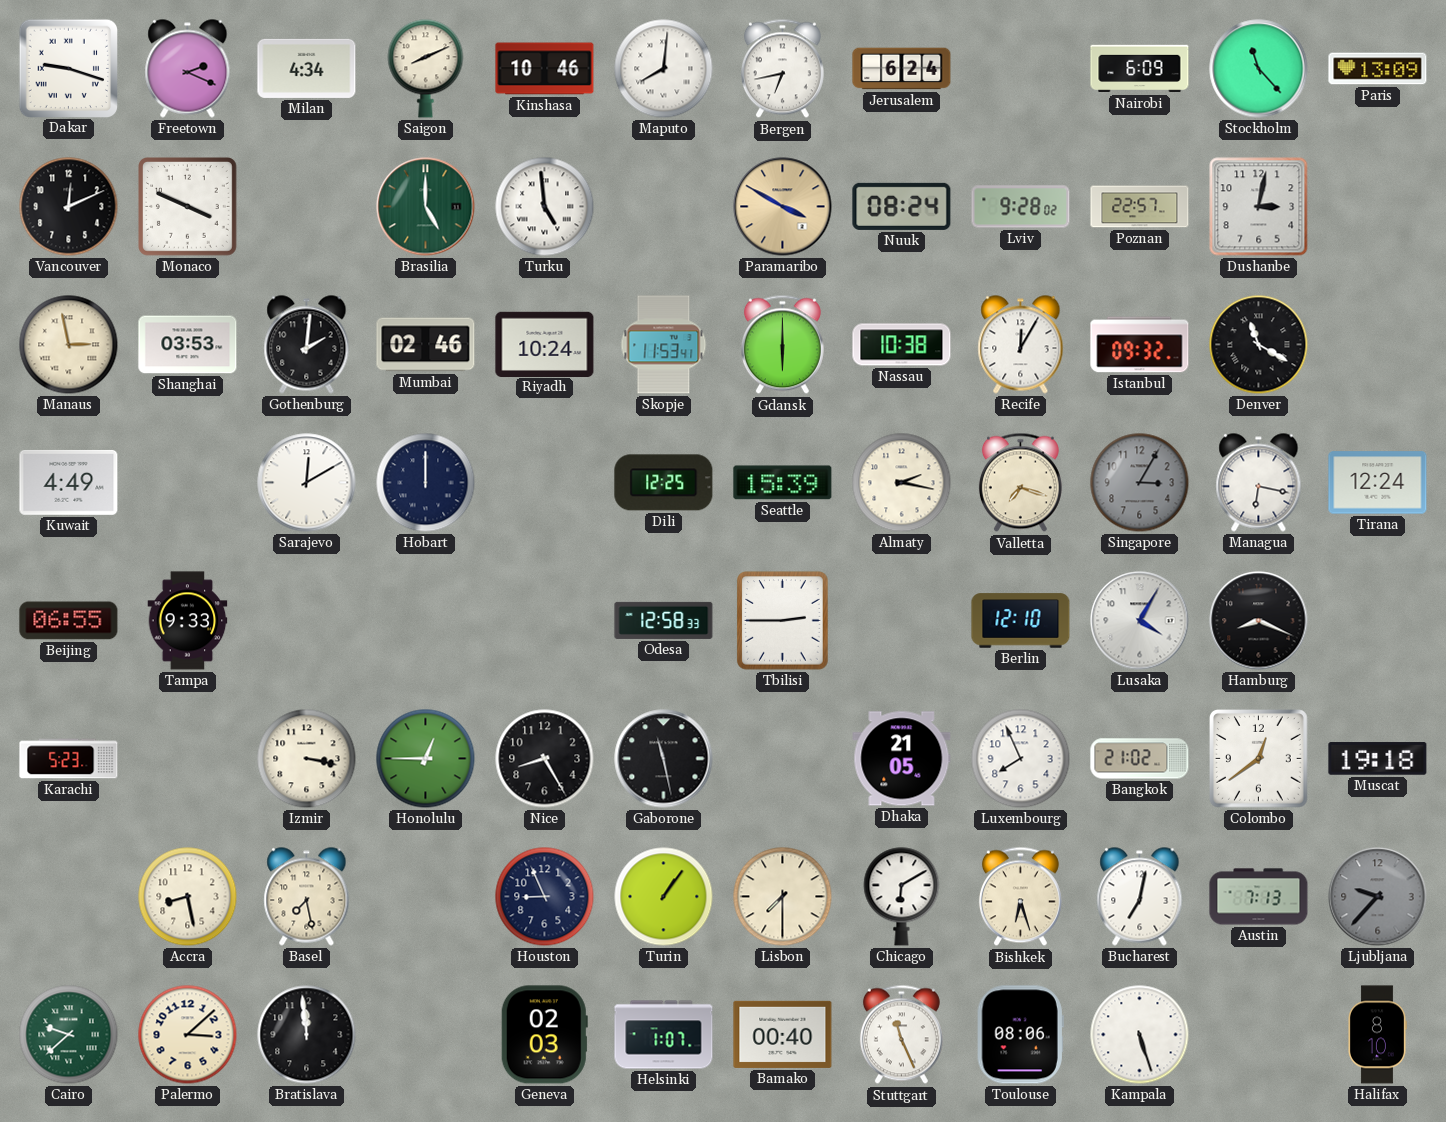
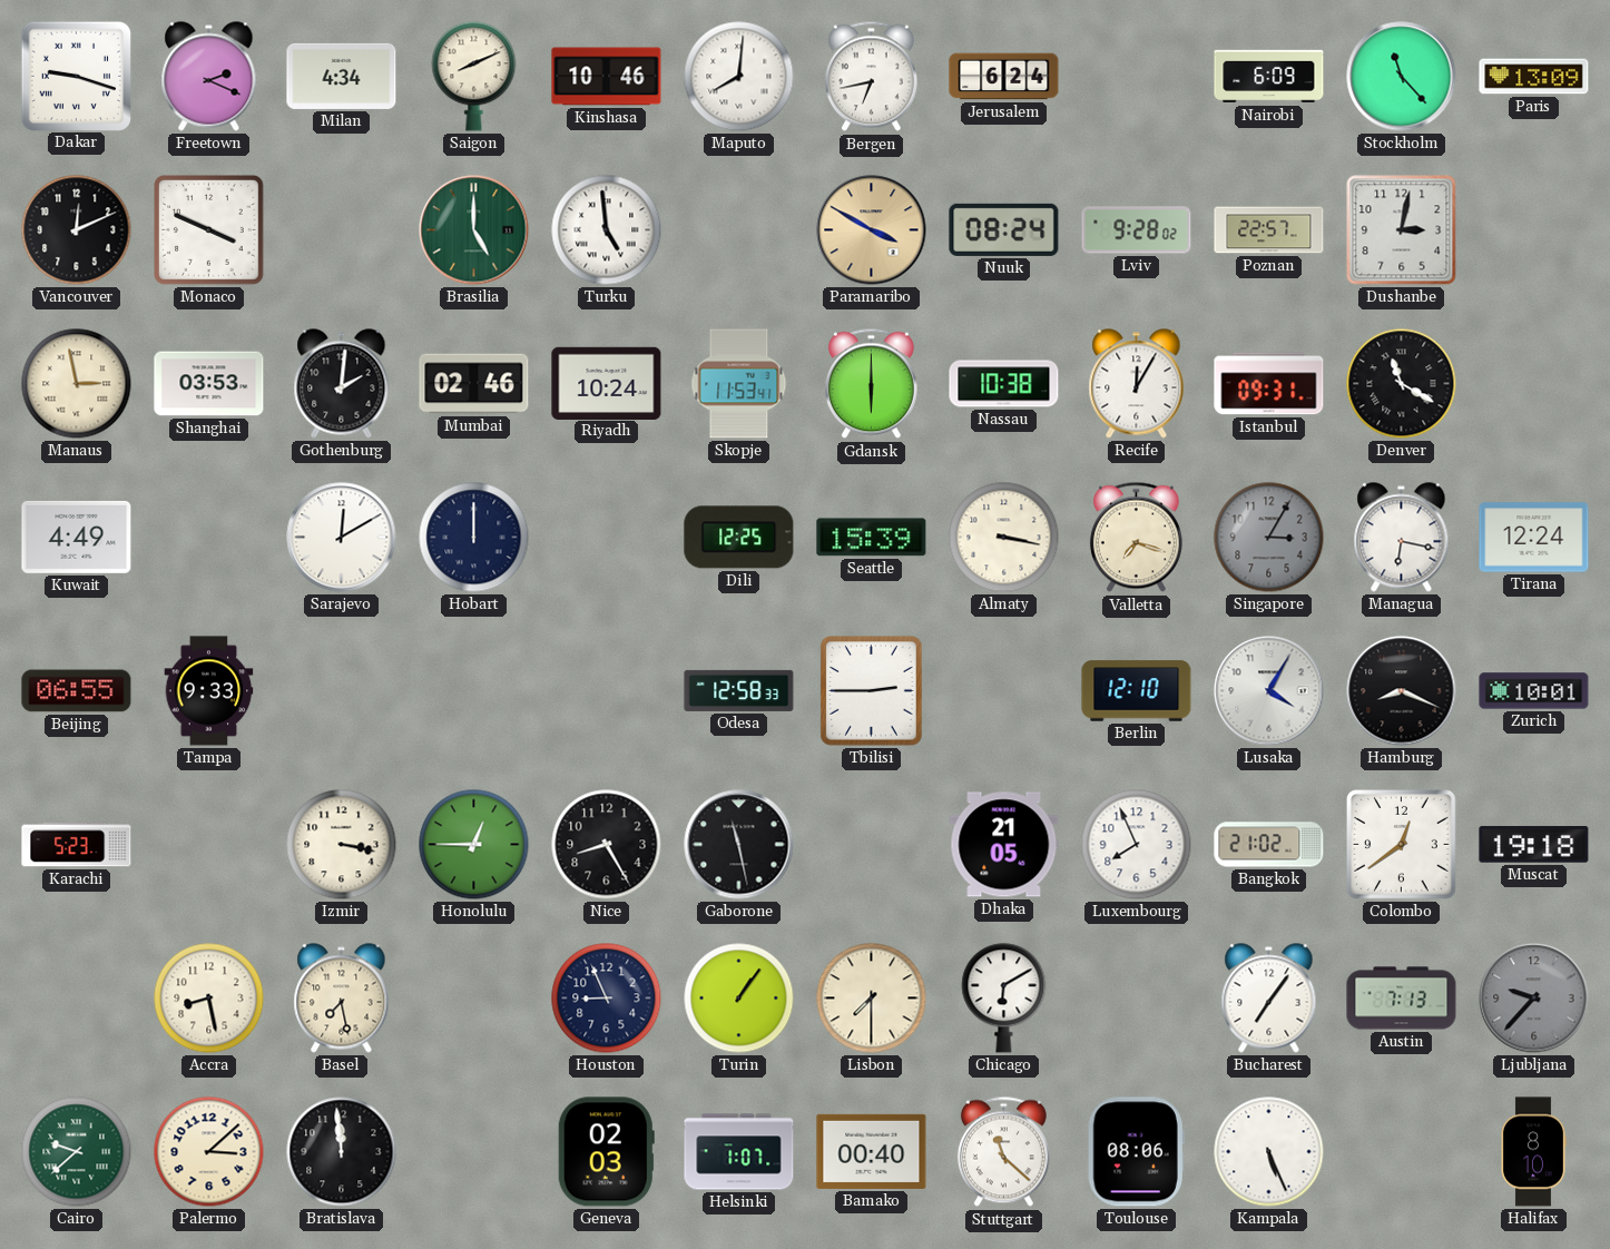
Istanbul: 09:32 -> 09:31
Almaty: 2:17 -> 3:17
Zurich: none -> 10:01
Bishkek: 6:27 -> none
Bucharest: 7:02 -> 7:06
Stuttgart: 11:26 -> 11:22
Kampala: 5:27 -> 5:26
